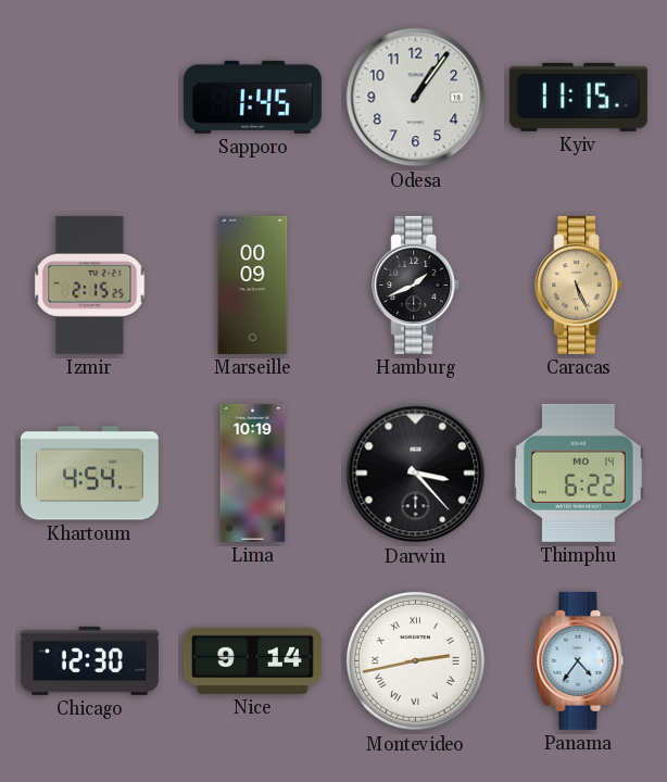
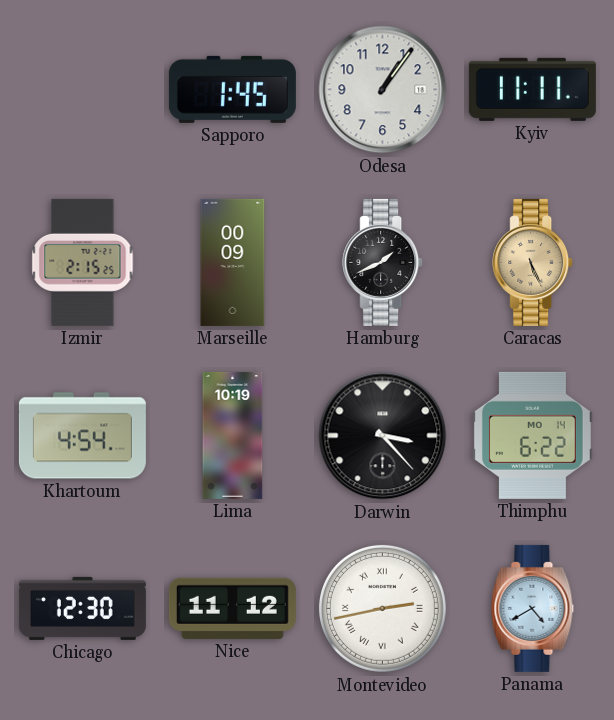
Kyiv: 11:15 -> 11:11
Nice: 9:14 -> 11:12
Panama: 4:36 -> 4:40
